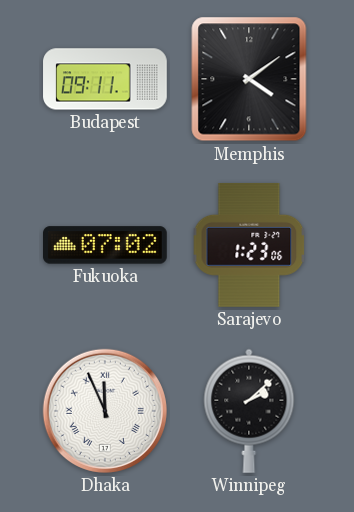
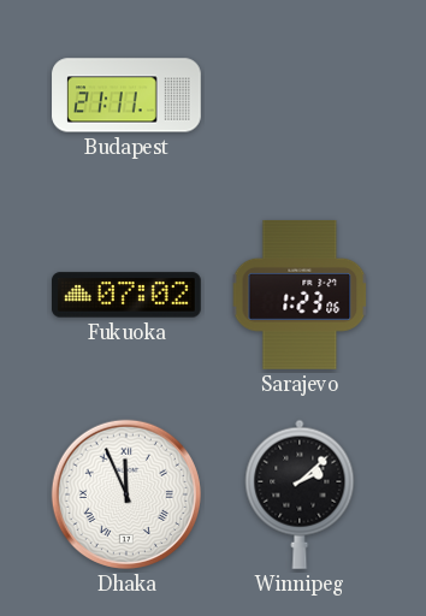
Budapest: 09:11 -> 21:11
Memphis: 4:09 -> none
